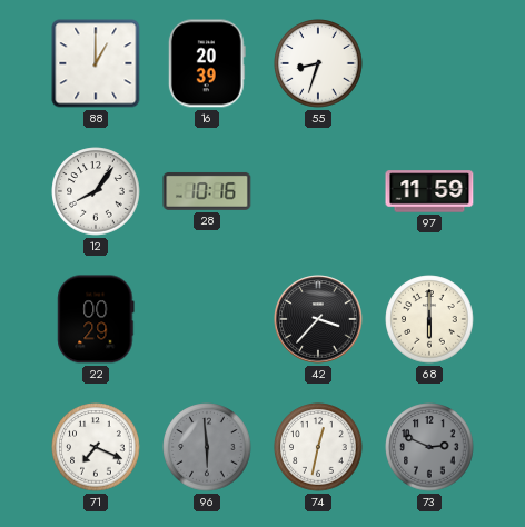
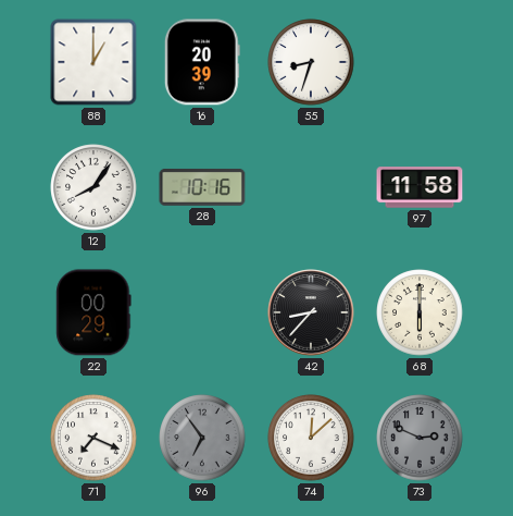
97: 11:59 -> 11:58
42: 3:37 -> 8:37
96: 5:59 -> 6:54
74: 12:32 -> 12:08
